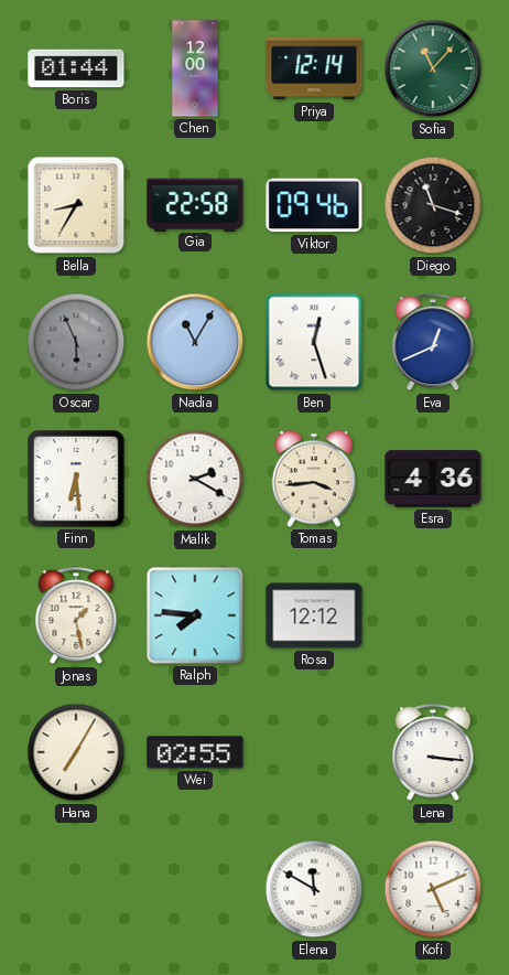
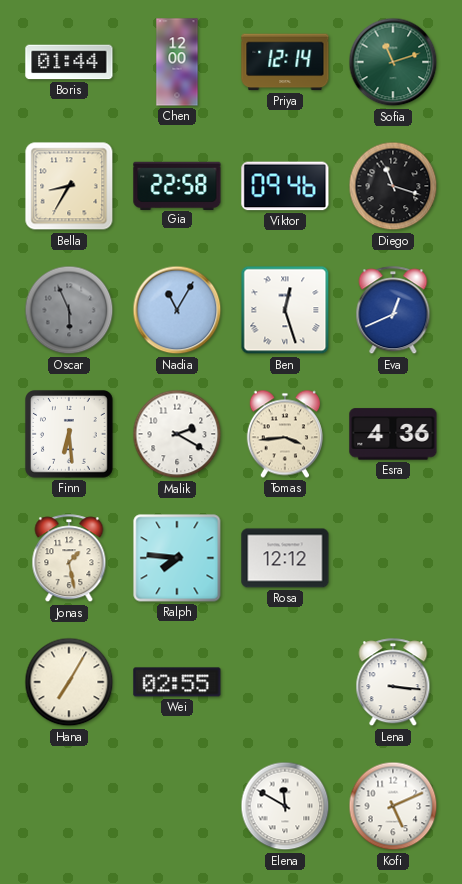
Sofia: 11:07 -> 11:12
